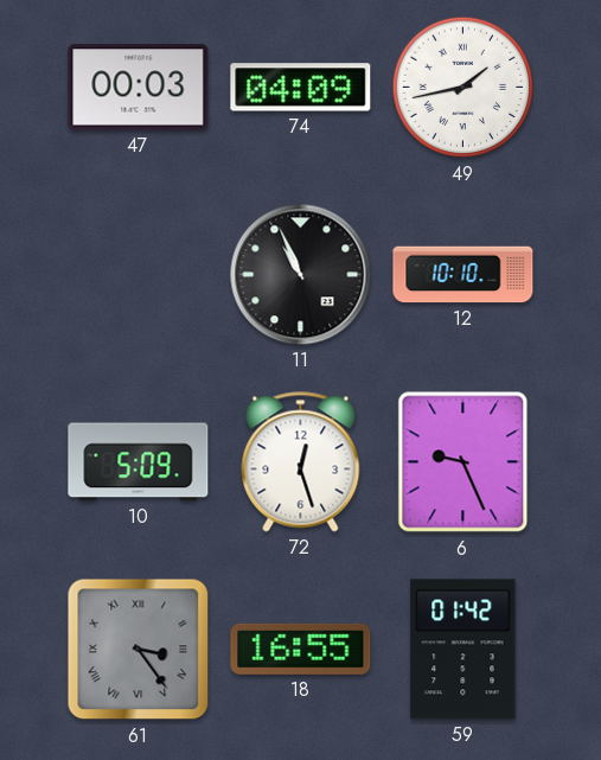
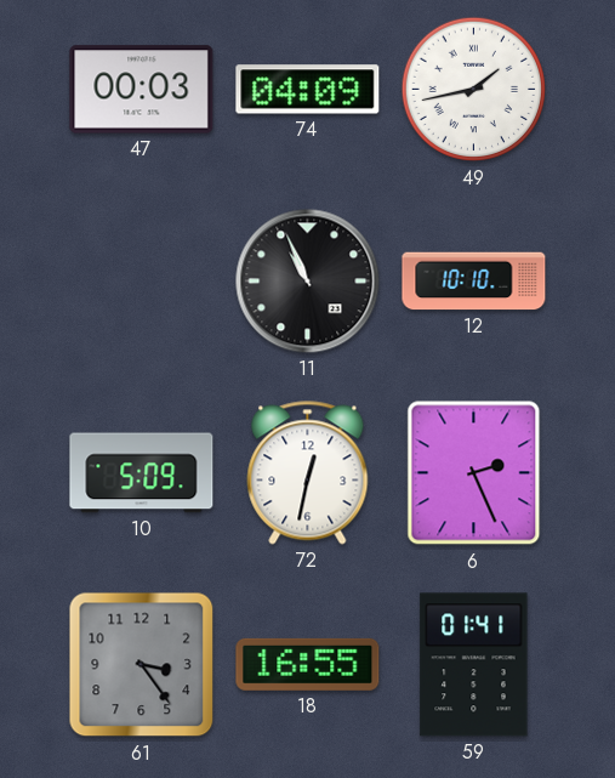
72: 12:27 -> 12:32
6: 9:26 -> 2:26
61 numerals: Roman -> Arabic
59: 01:42 -> 01:41
